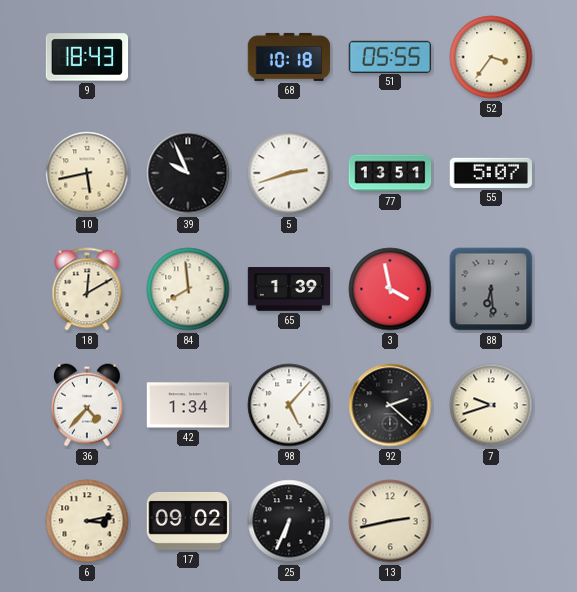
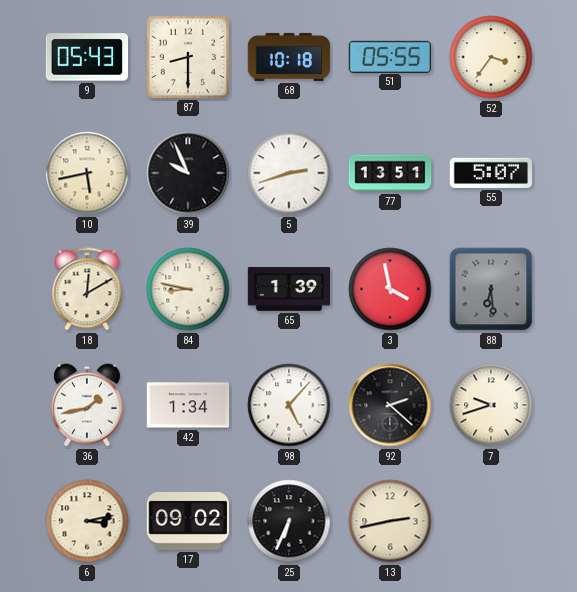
9: 18:43 -> 05:43
87: none -> 8:30
84: 7:59 -> 8:47
36: 4:37 -> 1:43
